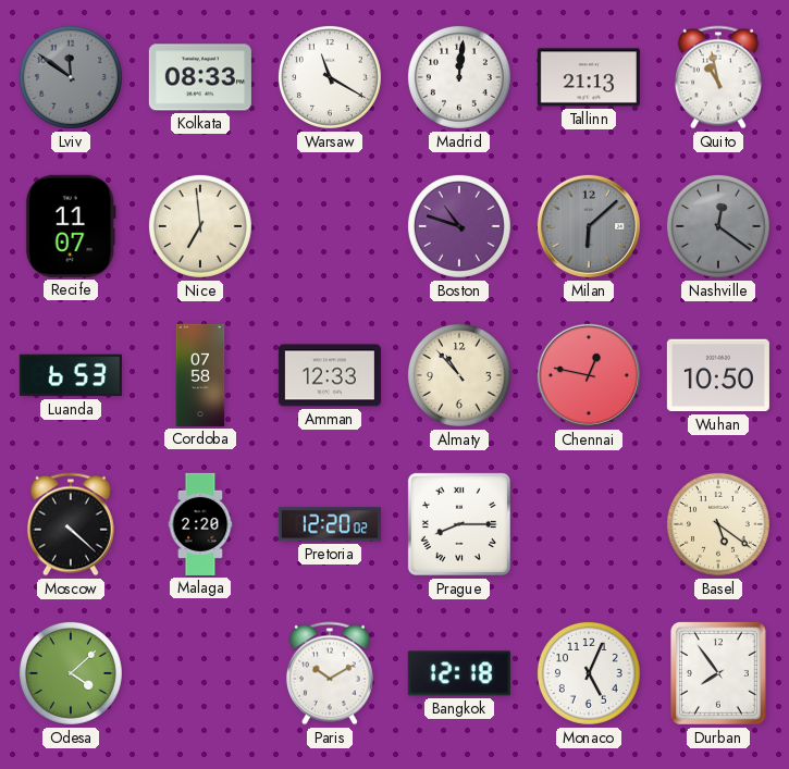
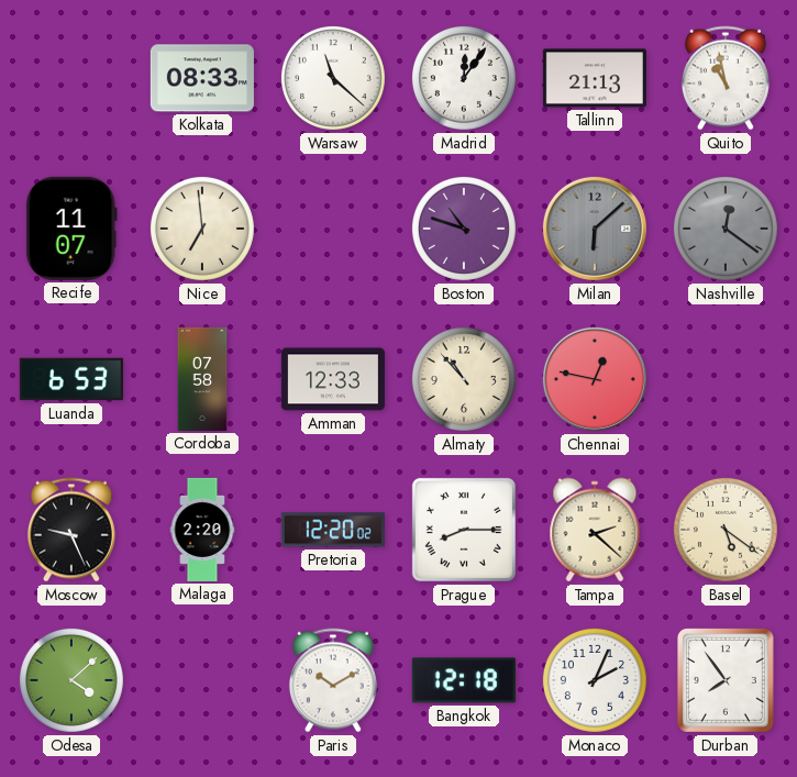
Lviv: 11:51 -> none
Warsaw: 11:20 -> 11:22
Madrid: 12:01 -> 12:06
Wuhan: 10:50 -> none
Moscow: 4:22 -> 9:26
Tampa: none -> 2:22
Monaco: 5:04 -> 2:04
